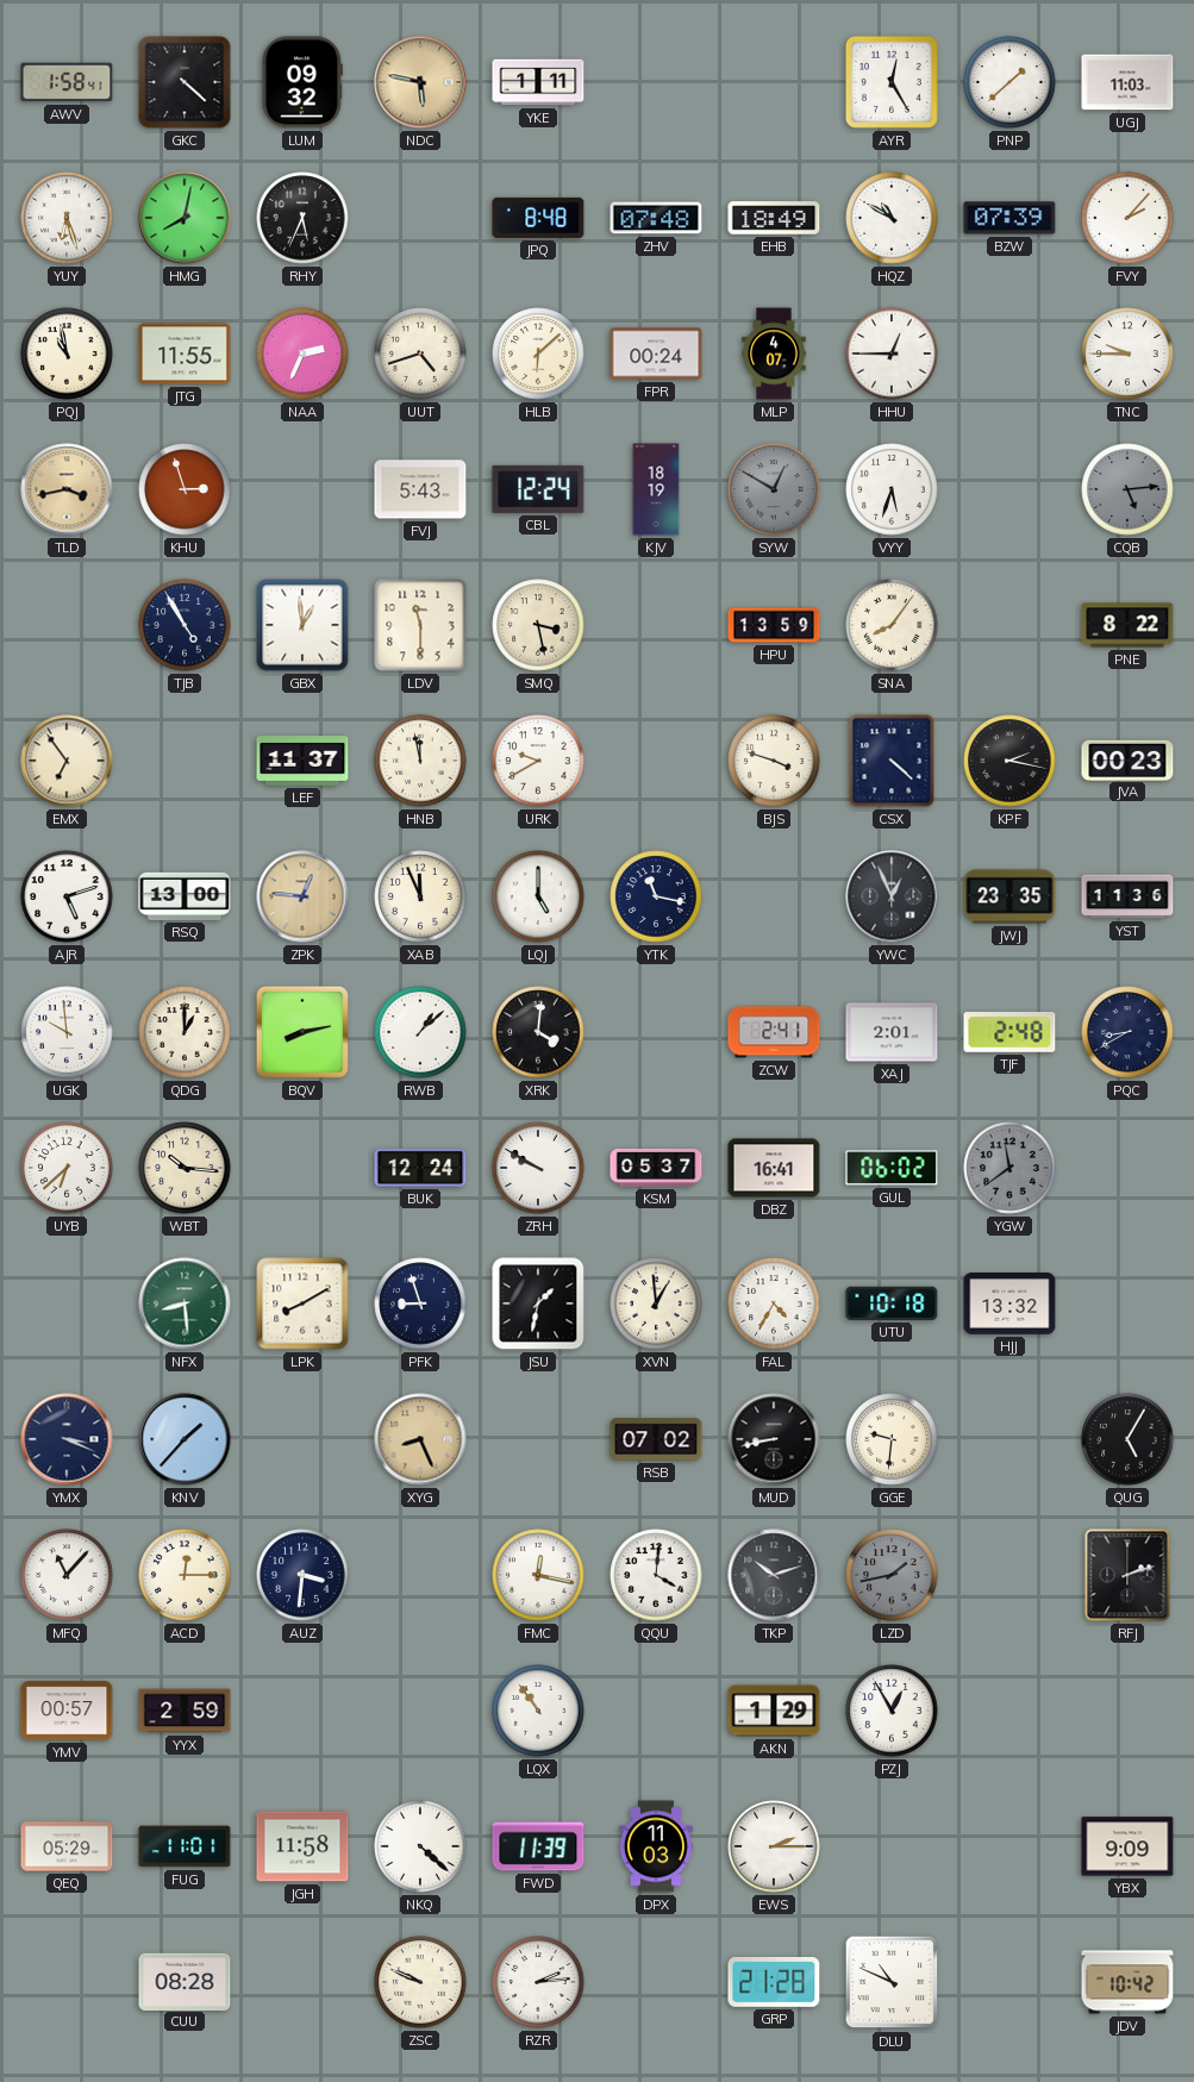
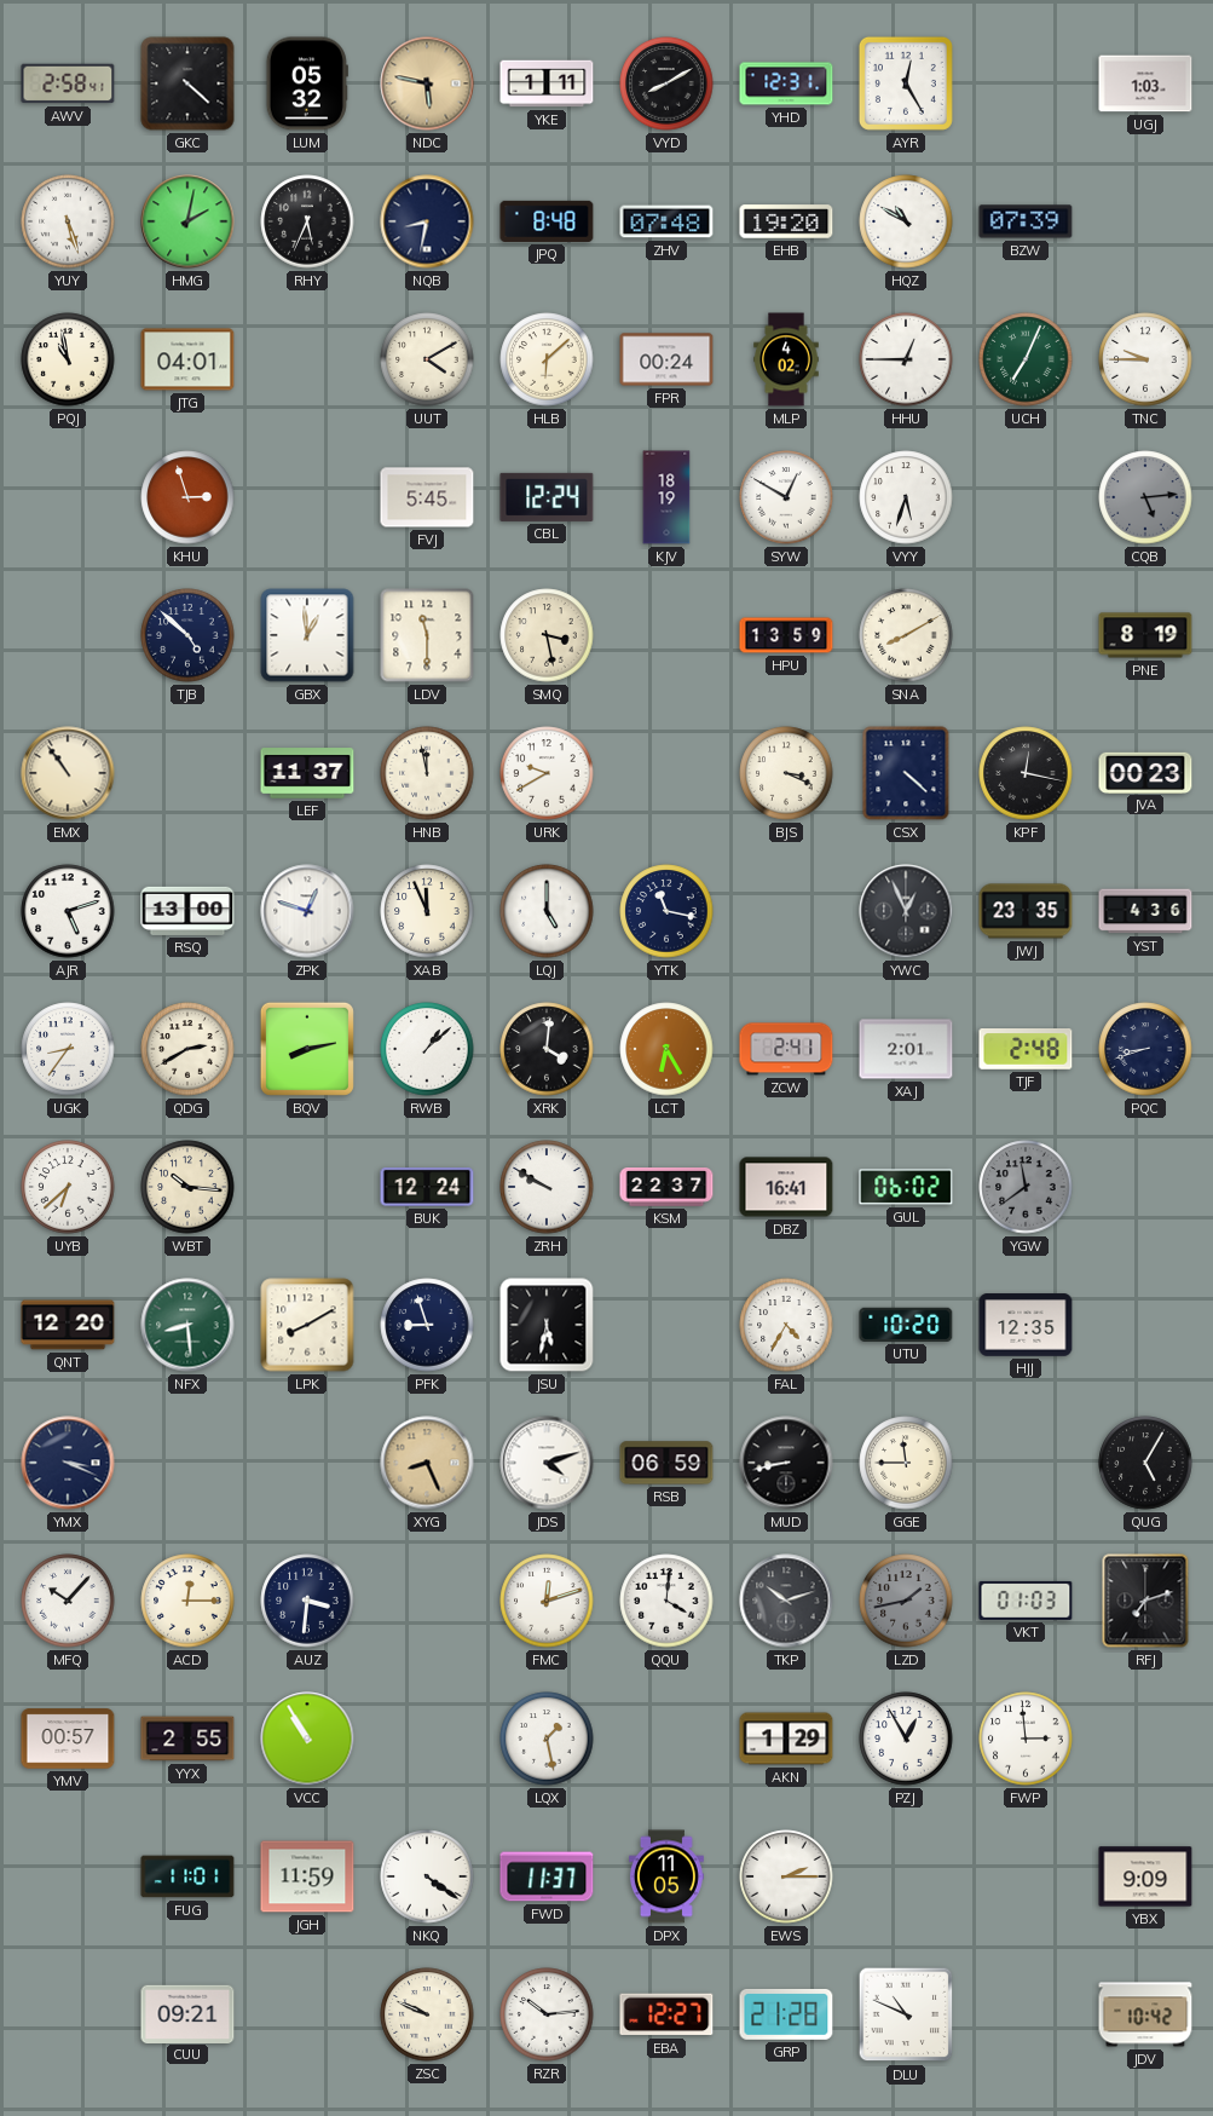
AWV: 1:58 -> 2:58
LUM: 09:32 -> 05:32
VYD: none -> 8:10
YHD: none -> 12:31
PNP: 1:38 -> none
UGJ: 11:03 -> 1:03
YUY: 6:27 -> 5:27
HMG: 8:02 -> 2:02
NQB: none -> 8:32
EHB: 18:49 -> 19:20
FVY: 2:07 -> none
JTG: 11:55 -> 04:01
NAA: 2:34 -> none
UUT: 4:42 -> 4:10
MLP: 4:07 -> 4:02
UCH: none -> 7:04
TLD: 3:43 -> none
FVJ: 5:43 -> 5:45
SYW dial: grey -> white
TJB: 4:55 -> 4:52
SNA: 8:06 -> 8:10
PNE: 8:22 -> 8:19
EMX: 6:54 -> 10:54
BJS: 3:48 -> 3:19
KPF: 2:17 -> 12:17
ZPK: 12:46 -> 12:48
ZPK dial: champagne -> white
YST: 11:36 -> 4:36
UGK: 9:59 -> 8:36
QDG: 1:00 -> 2:40
LCT: none -> 6:25
PQC: 8:40 -> 8:42
KSM: 05:37 -> 22:37
QNT: none -> 12:20
JSU: 1:32 -> 5:32
XVN: 12:59 -> none
UTU: 10:18 -> 10:20
HJJ: 13:32 -> 12:35
KNV: 1:37 -> none
JDS: none -> 4:12
RSB: 07:02 -> 06:59
GGE: 9:31 -> 11:45
MFQ: 11:07 -> 10:07
FMC: 12:17 -> 12:12
VKT: none -> 01:03
RFJ: 2:12 -> 7:12
YYX: 2:59 -> 2:55
VCC: none -> 10:55
LQX: 10:54 -> 1:28
FWP: none -> 2:59
QEQ: 05:29 -> none
JGH: 11:58 -> 11:59
NKQ: 4:22 -> 4:21
FWD: 11:39 -> 11:37
DPX: 11:03 -> 11:05
CUU: 08:28 -> 09:21
RZR: 2:14 -> 10:14
EBA: none -> 12:27
